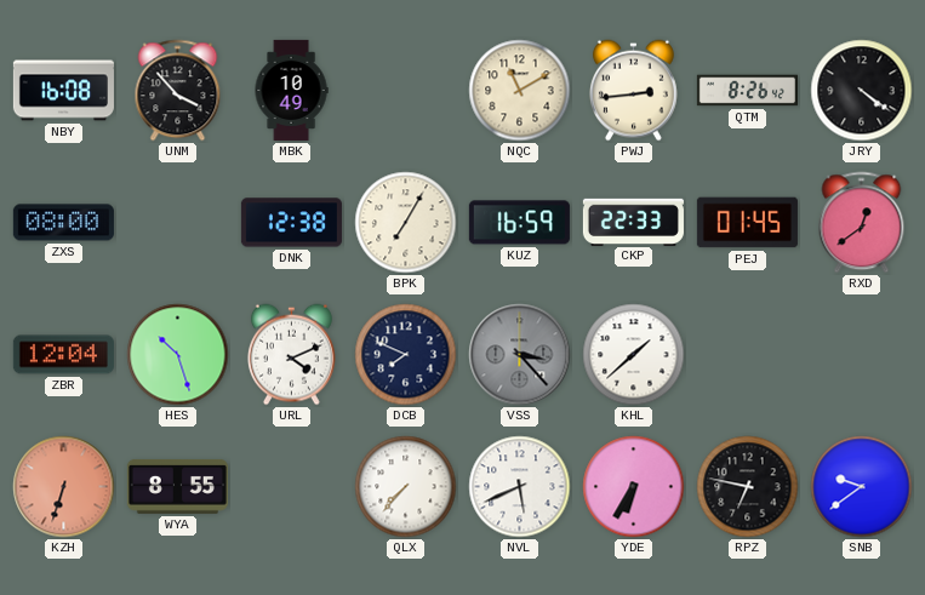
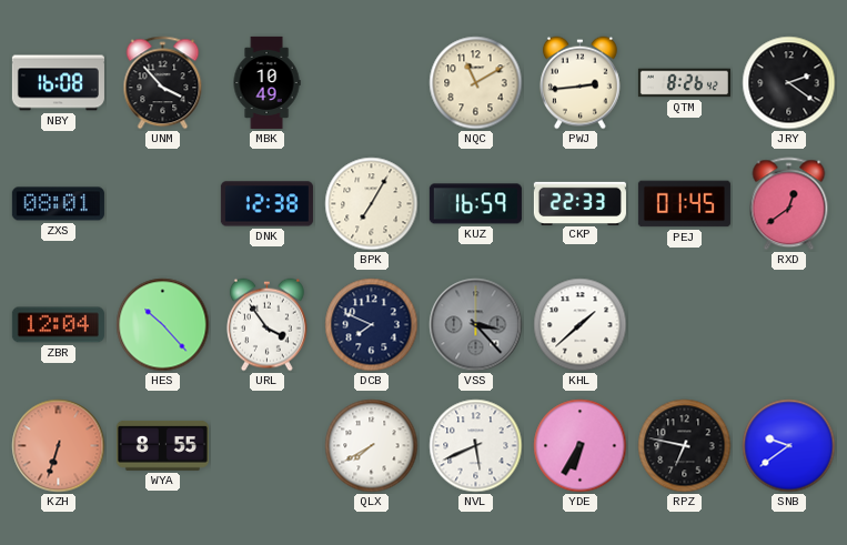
JRY: 4:21 -> 2:21
ZXS: 08:00 -> 08:01
HES: 10:27 -> 10:23
URL: 4:11 -> 3:54
QLX: 7:37 -> 7:40
